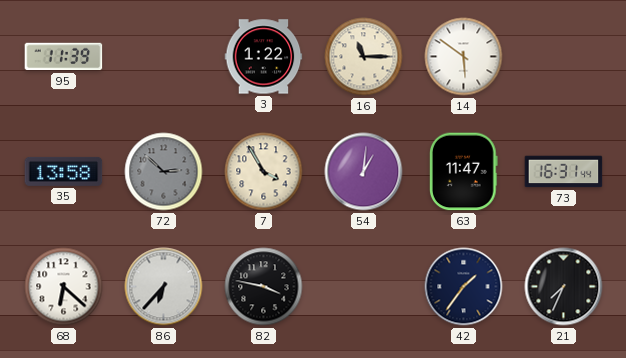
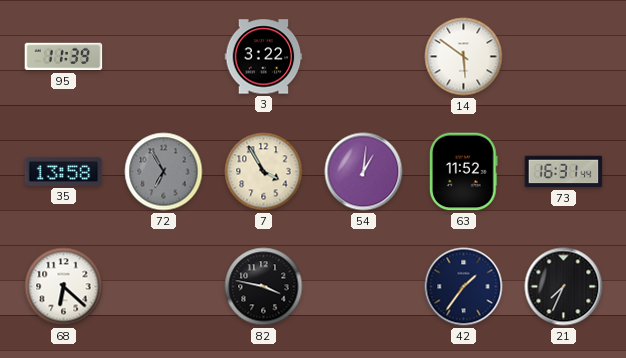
3: 1:22 -> 3:22
16: 11:15 -> none
72: 2:52 -> 6:55
63: 11:47 -> 11:52
86: 6:37 -> none
